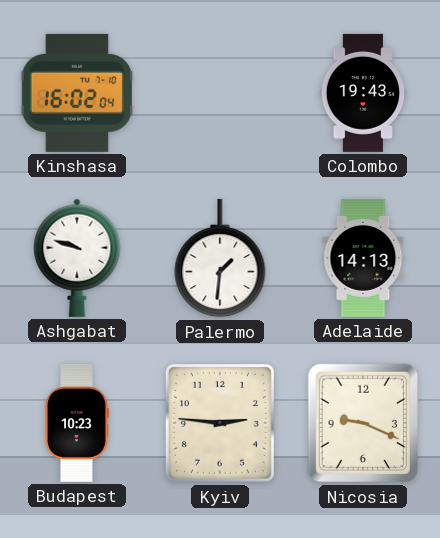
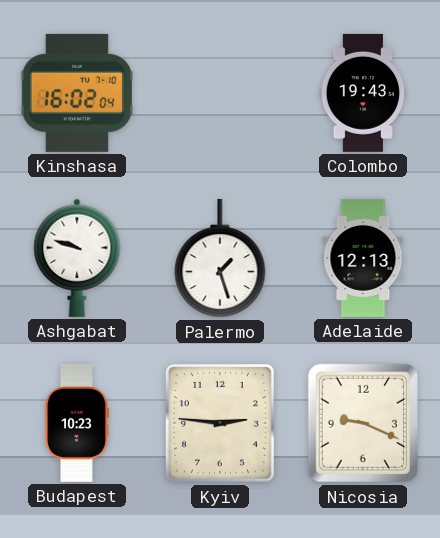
Palermo: 1:31 -> 1:27
Adelaide: 14:13 -> 12:13
